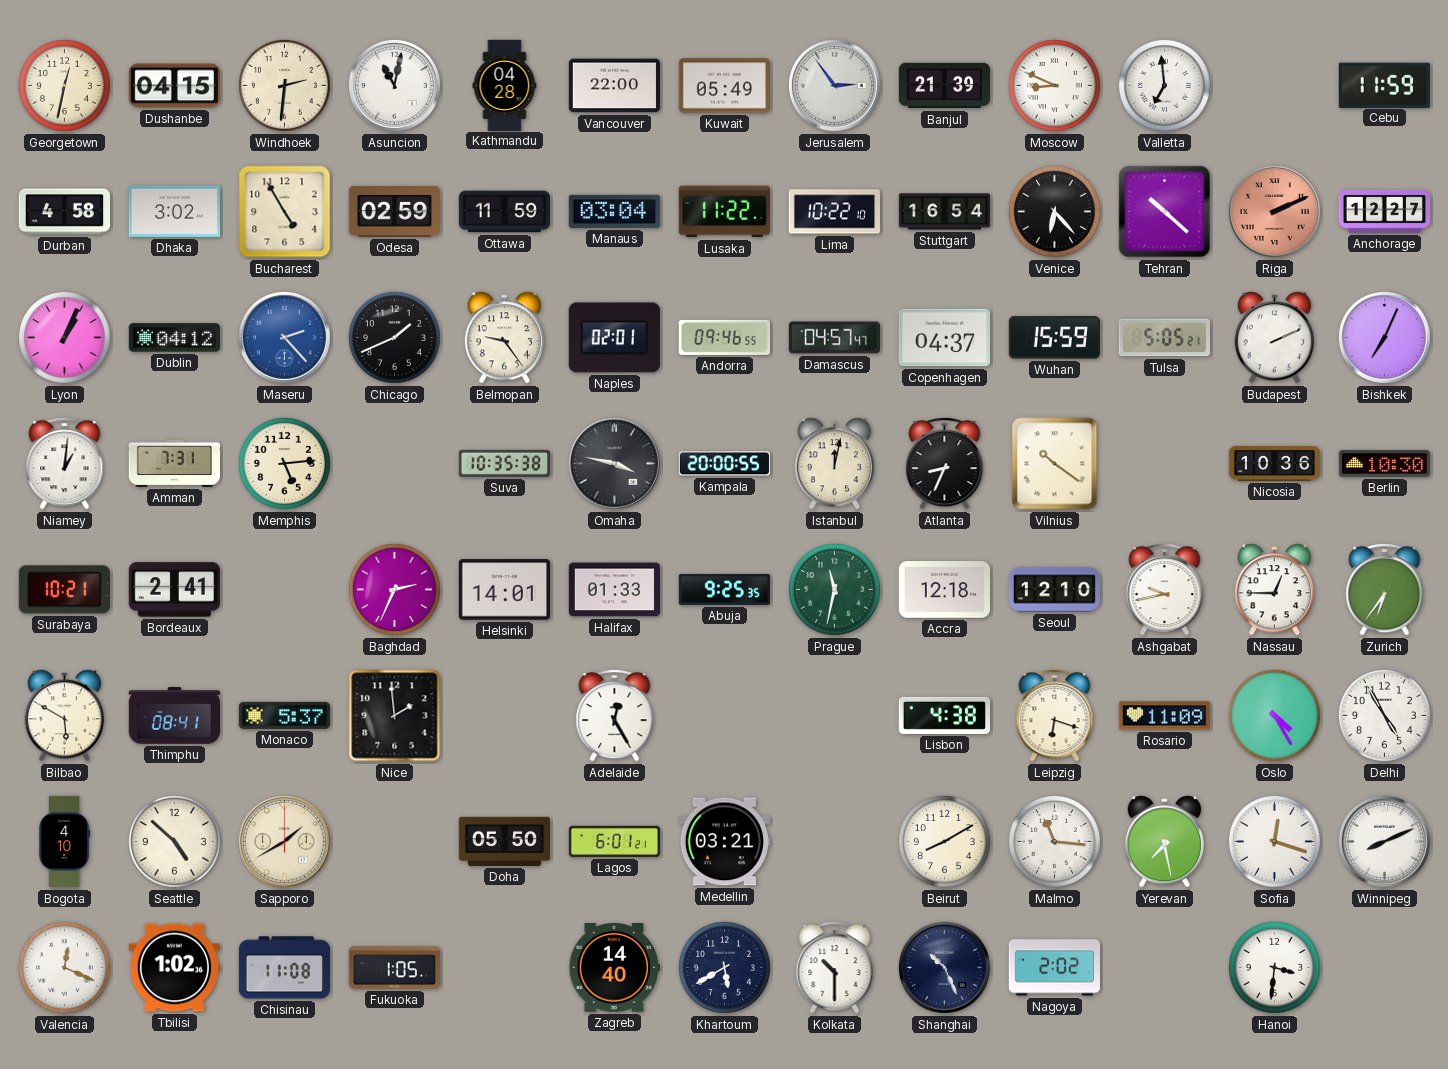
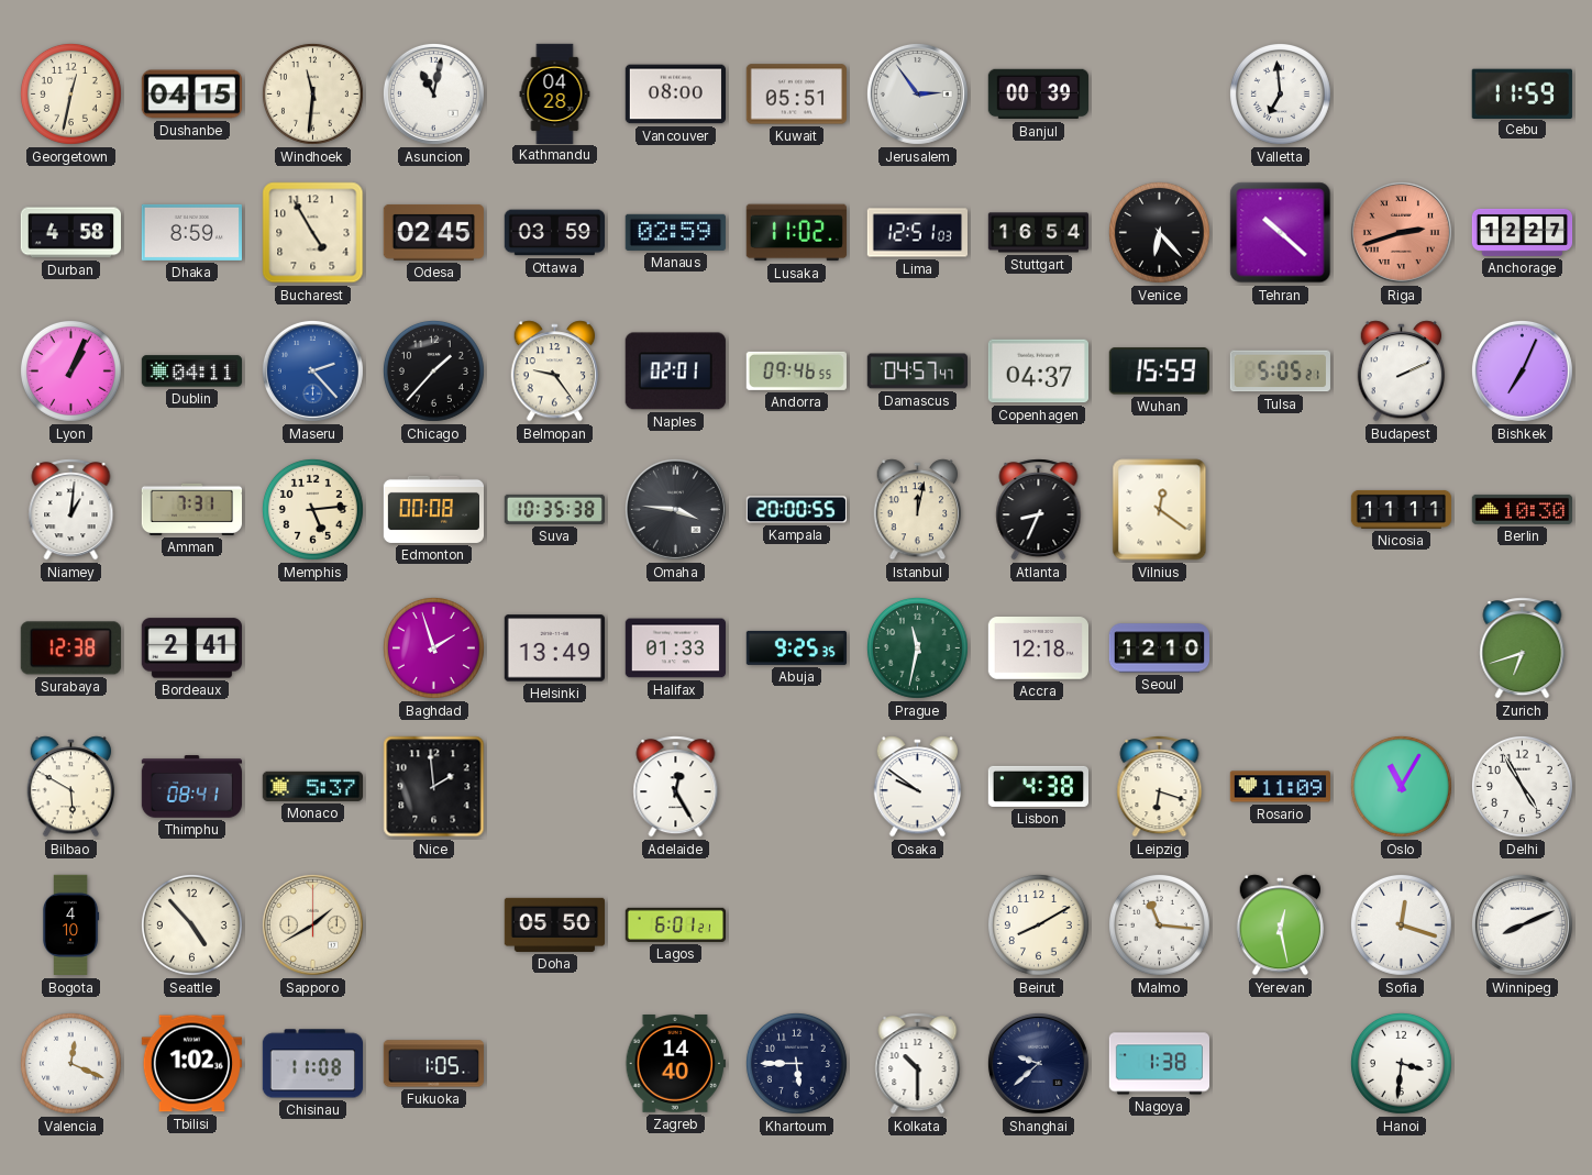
Windhoek: 2:31 -> 11:31
Vancouver: 22:00 -> 08:00
Kuwait: 05:49 -> 05:51
Banjul: 21:39 -> 00:39
Moscow: 8:49 -> none
Dhaka: 3:02 -> 8:59
Odesa: 02:59 -> 02:45
Ottawa: 11:59 -> 03:59
Manaus: 03:04 -> 02:59
Lusaka: 11:22 -> 11:02
Lima: 10:22 -> 12:51
Riga: 2:11 -> 2:42
Dublin: 04:12 -> 04:11
Chicago: 1:41 -> 1:37
Edmonton: none -> 00:08
Omaha: 3:47 -> 3:46
Vilnius: 10:21 -> 12:21
Nicosia: 10:36 -> 11:11
Surabaya: 10:21 -> 12:38
Baghdad: 2:34 -> 1:57
Helsinki: 14:01 -> 13:49
Ashgabat: 9:43 -> none
Nassau: 12:45 -> none
Zurich: 6:36 -> 6:42
Osaka: none -> 9:51
Oslo: 4:25 -> 11:05
Seattle: 4:52 -> 4:53
Medellin: 03:21 -> none
Yerevan: 7:28 -> 12:28
Khartoum: 5:40 -> 5:45
Shanghai: 10:26 -> 9:38
Nagoya: 2:02 -> 1:38
